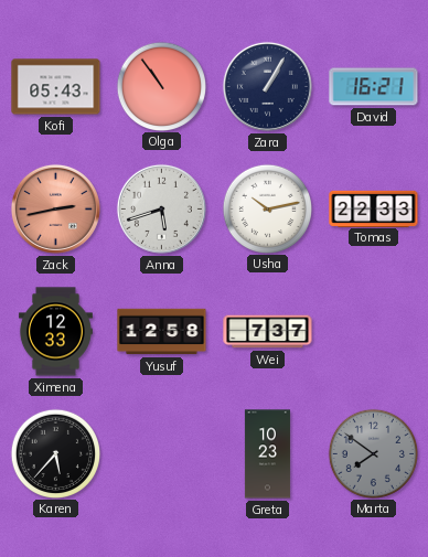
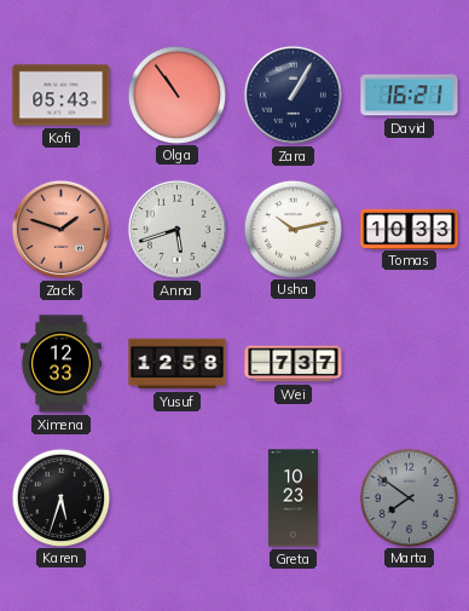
Zack: 2:43 -> 1:48
Tomas: 22:33 -> 10:33
Karen: 5:37 -> 5:33
